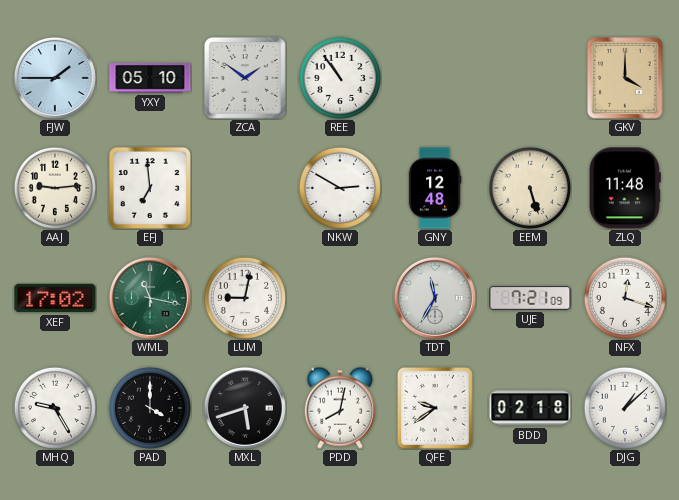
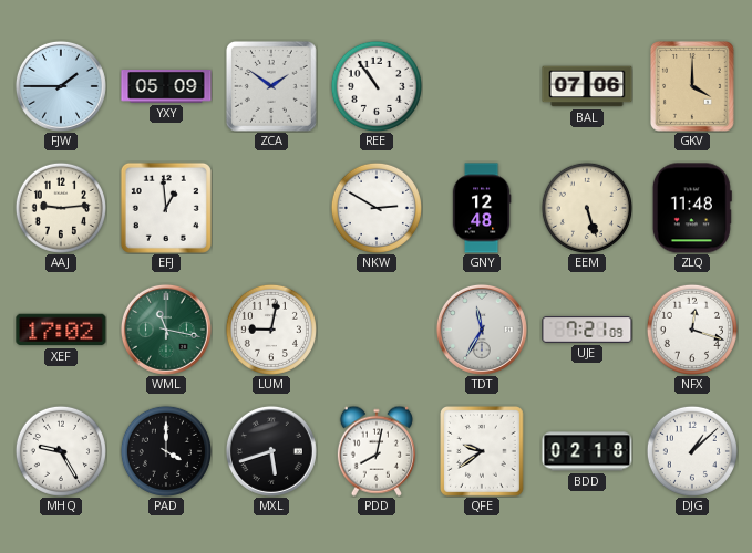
YXY: 05:10 -> 05:09
BAL: none -> 07:06
EFJ: 6:59 -> 12:59
